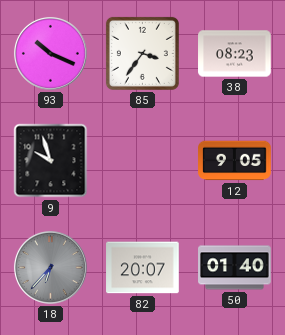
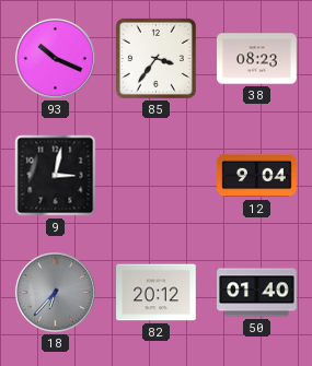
9: 9:57 -> 3:02
12: 9:05 -> 9:04
82: 20:07 -> 20:12
